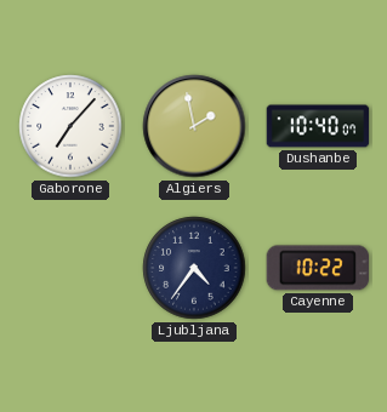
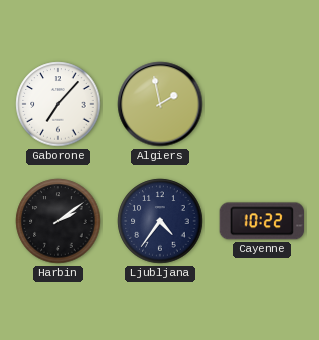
Dushanbe: 10:40 -> none
Harbin: none -> 2:09
